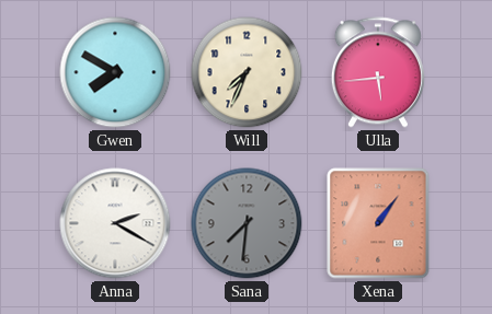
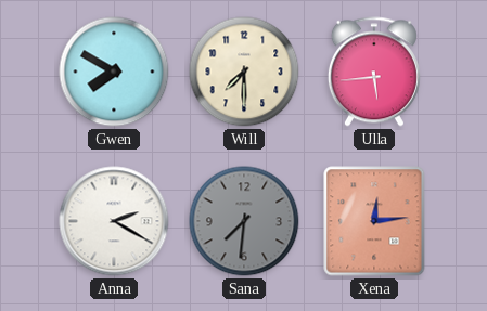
Will: 7:34 -> 7:30
Xena: 1:06 -> 12:14
